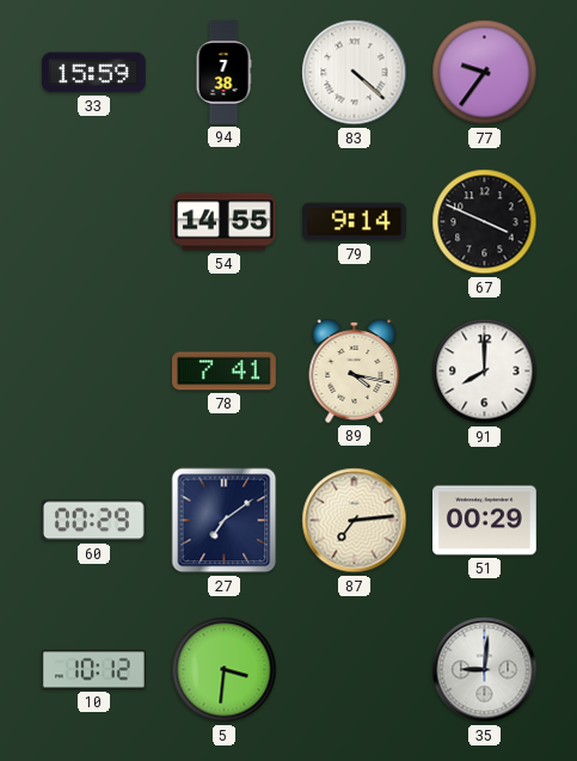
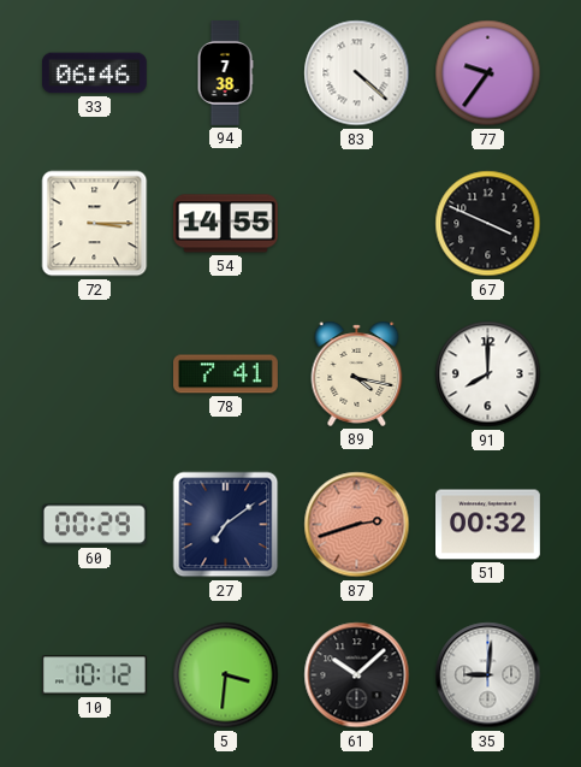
33: 15:59 -> 06:46
72: none -> 3:15
79: 9:14 -> none
87: 7:14 -> 2:42
87 dial: cream -> salmon
51: 00:29 -> 00:32
61: none -> 10:08
